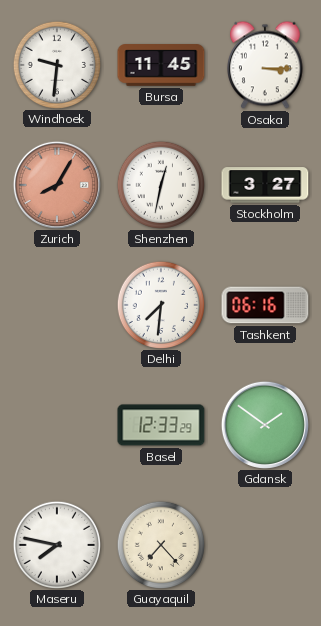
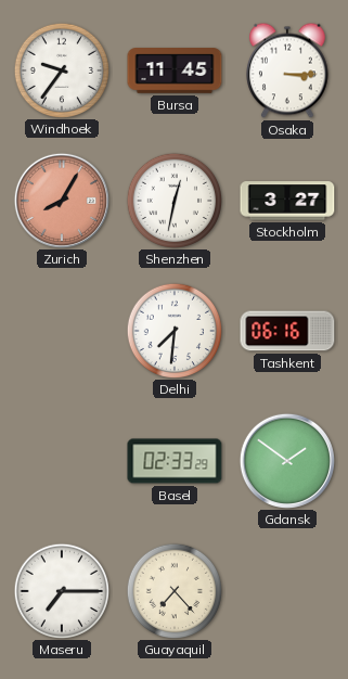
Windhoek: 9:31 -> 9:36
Basel: 12:33 -> 02:33
Maseru: 7:47 -> 7:15
